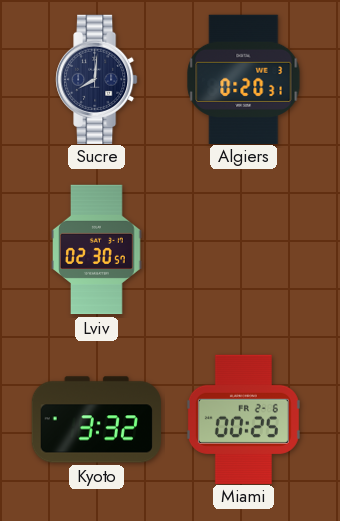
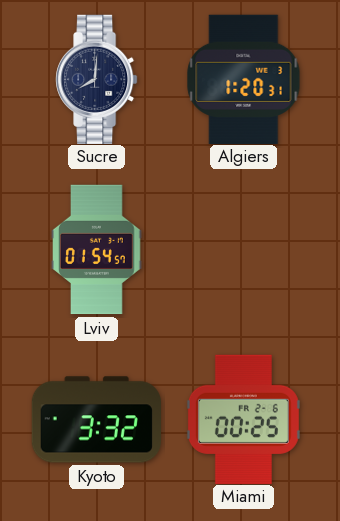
Algiers: 0:20 -> 1:20
Lviv: 02:30 -> 01:54
